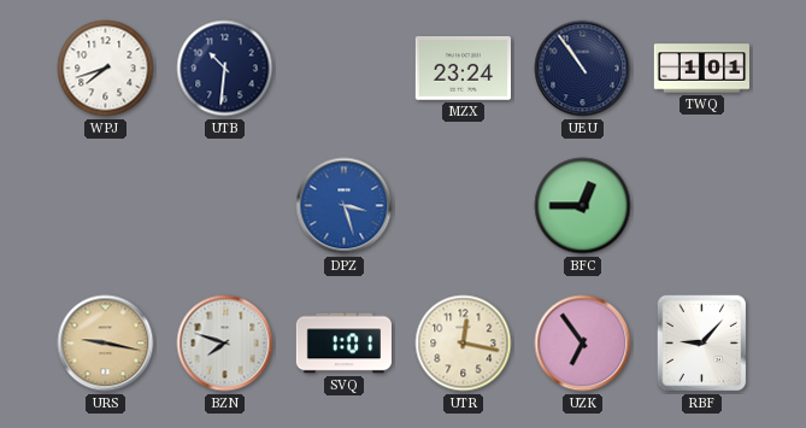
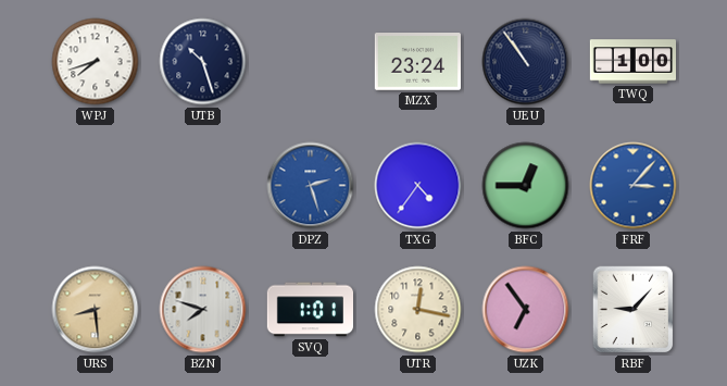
UTB: 10:31 -> 10:27
TWQ: 1:01 -> 1:00
DPZ: 3:27 -> 2:27
TXG: none -> 4:36
FRF: none -> 3:07
URS: 9:17 -> 8:29
